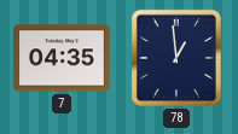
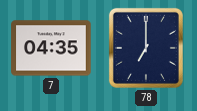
78: 12:59 -> 7:00
